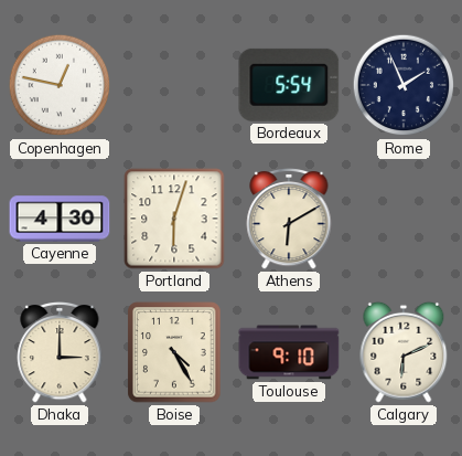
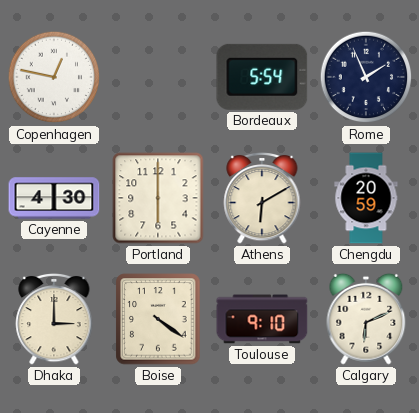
Portland: 6:03 -> 6:00
Chengdu: none -> 20:59
Boise: 4:25 -> 4:21
